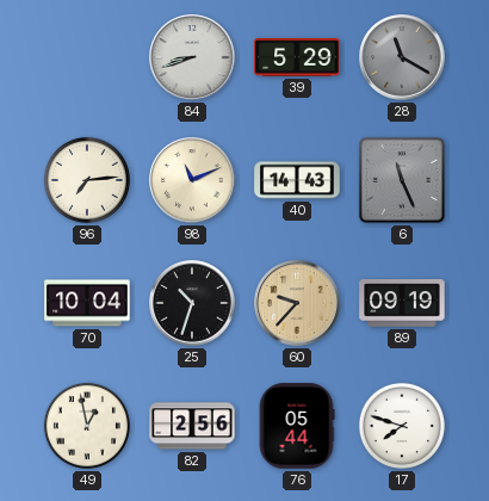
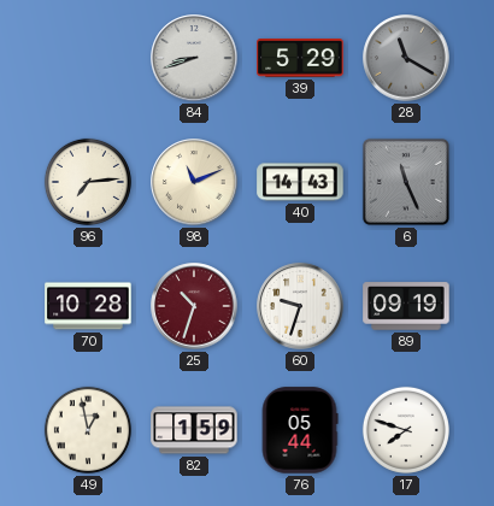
70: 10:04 -> 10:28
25 dial: black -> burgundy
60: 9:37 -> 9:33
60 dial: champagne -> white
82: 2:56 -> 1:59
